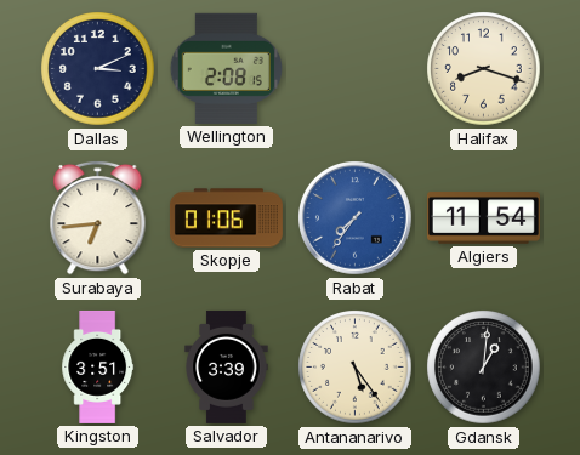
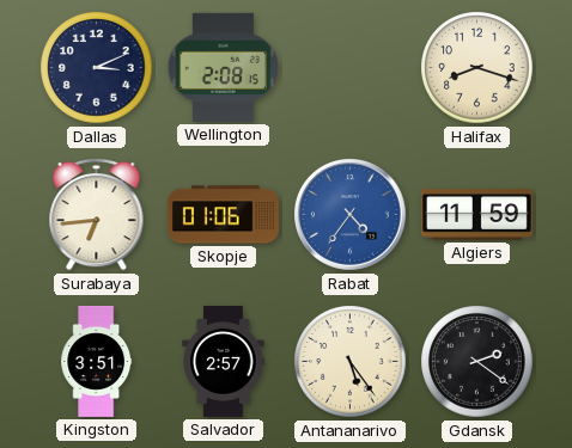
Rabat: 7:36 -> 4:36
Algiers: 11:54 -> 11:59
Salvador: 3:39 -> 2:57
Gdansk: 1:01 -> 2:21
